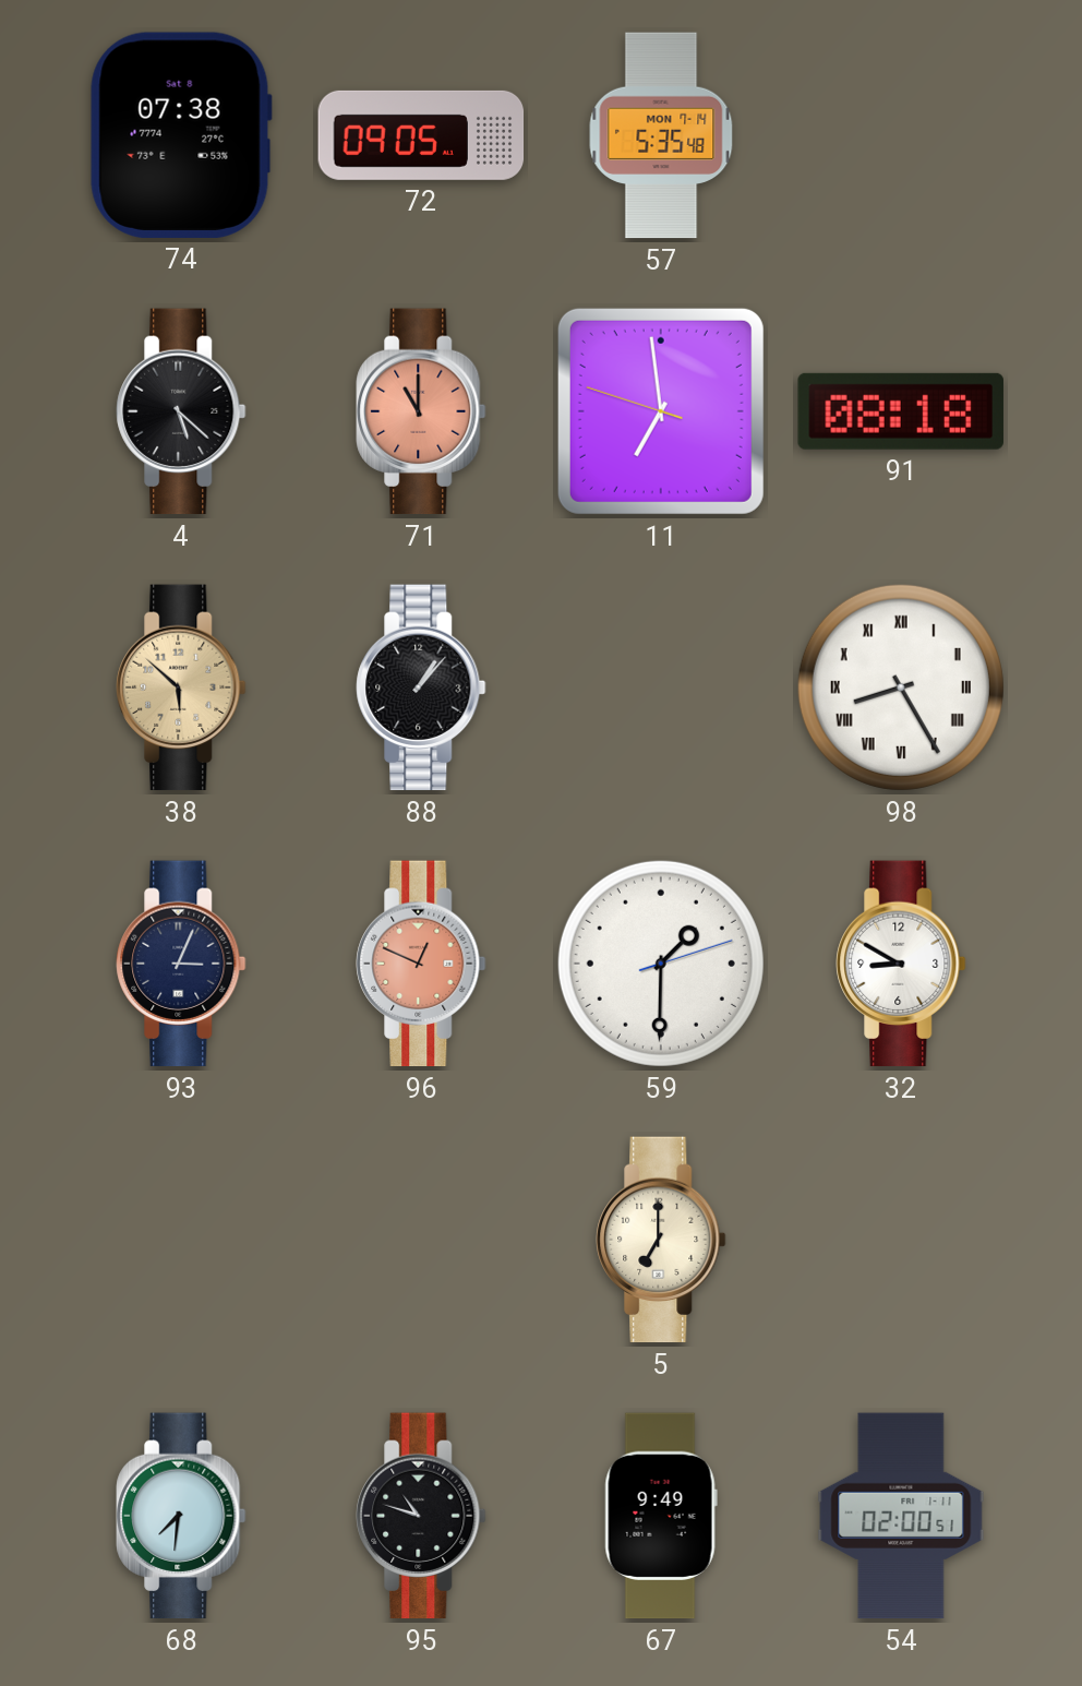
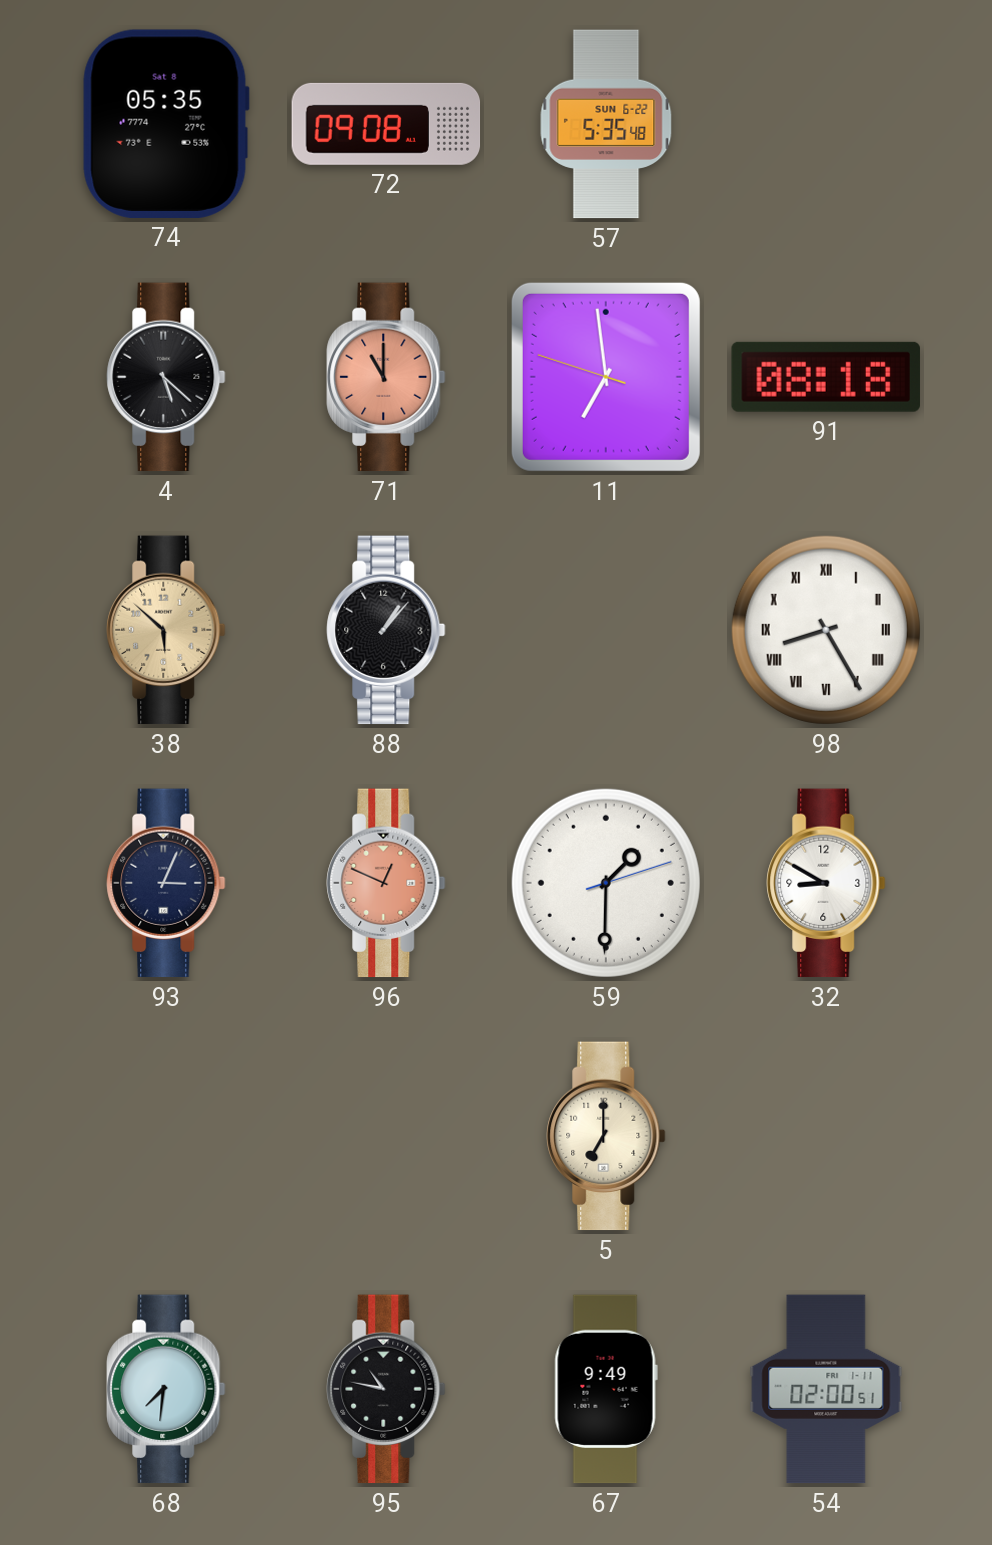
74: 07:38 -> 05:35
72: 09:05 -> 09:08
57 date: MON 7-14 -> SUN 6-22
95: 10:48 -> 10:47
